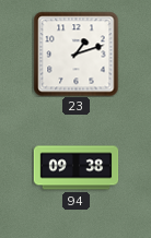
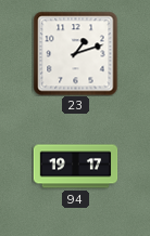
94: 09:38 -> 19:17
